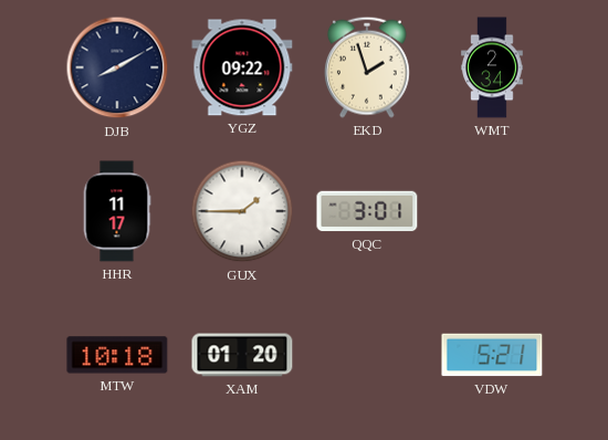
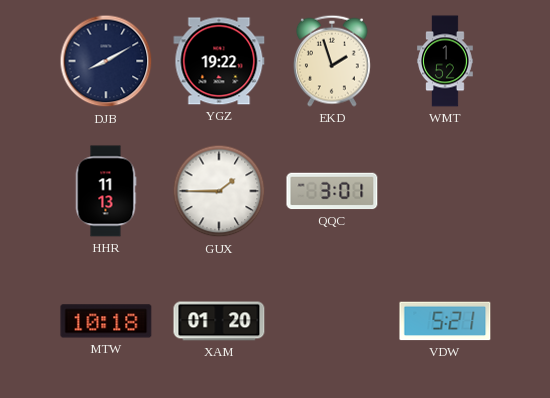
YGZ: 09:22 -> 19:22
WMT: 2:34 -> 1:52
HHR: 11:17 -> 11:13
